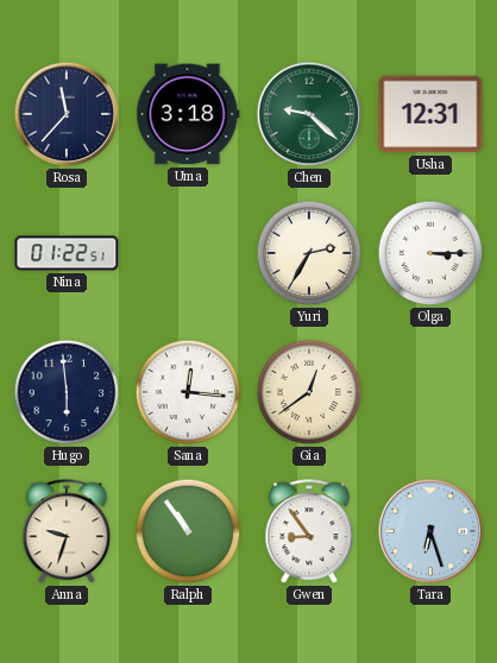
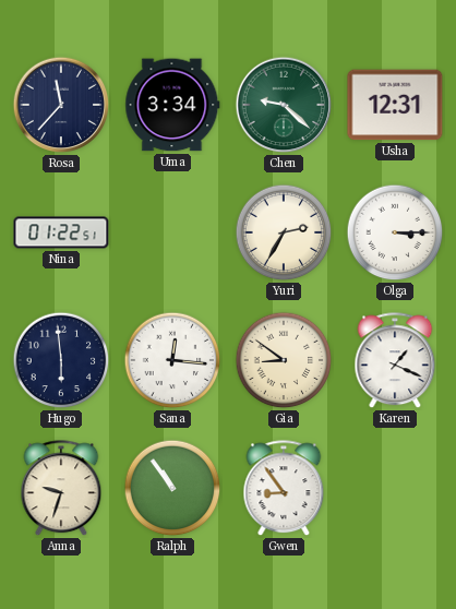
Uma: 3:18 -> 3:34
Gia: 12:39 -> 8:51
Karen: none -> 1:19
Tara: 6:27 -> none
